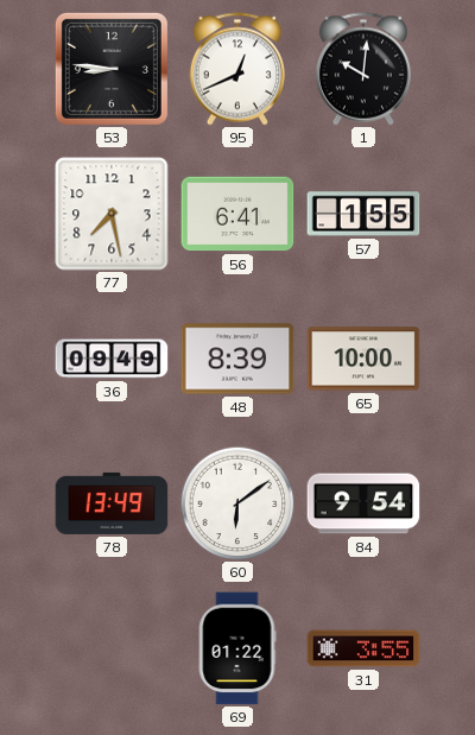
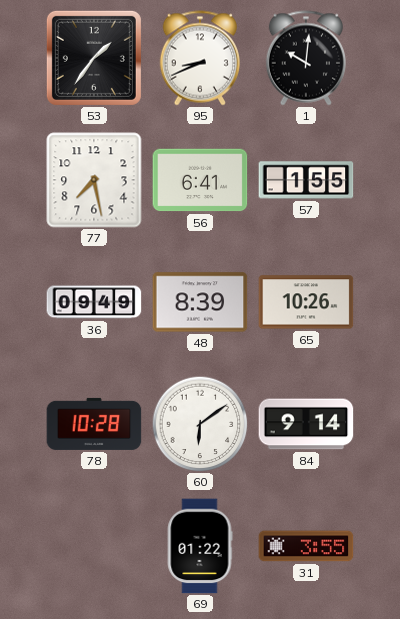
53: 8:46 -> 1:36
95: 12:41 -> 8:41
65: 10:00 -> 10:26
78: 13:49 -> 10:28
84: 9:54 -> 9:14
